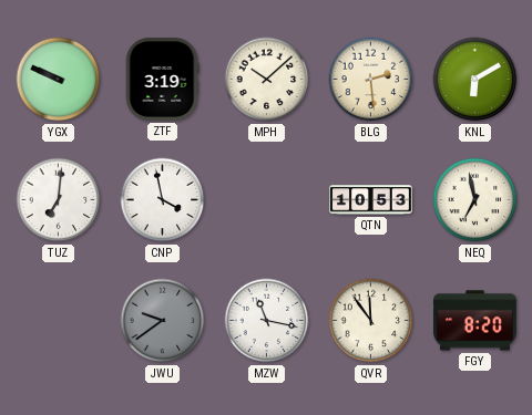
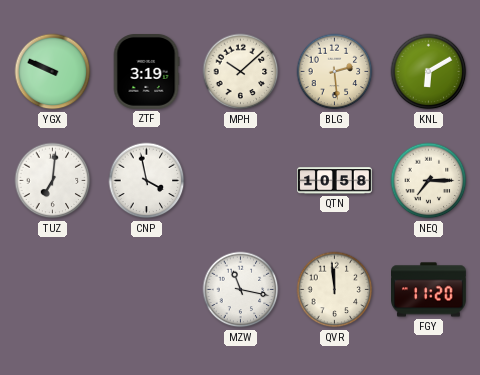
QTN: 10:53 -> 10:58
NEQ: 6:58 -> 7:15
JWU: 9:39 -> none
QVR: 11:54 -> 11:59
FGY: 8:20 -> 11:20
